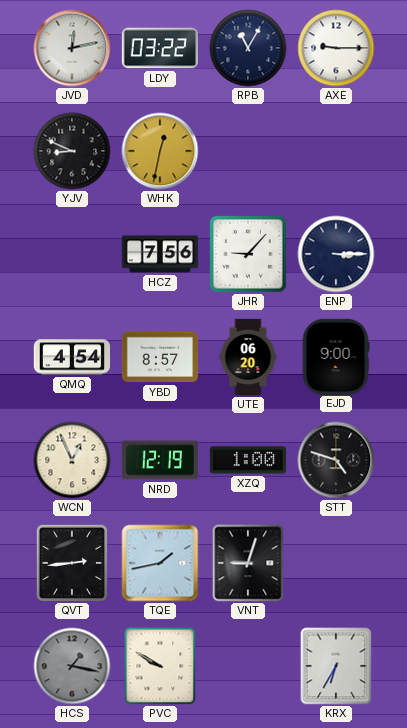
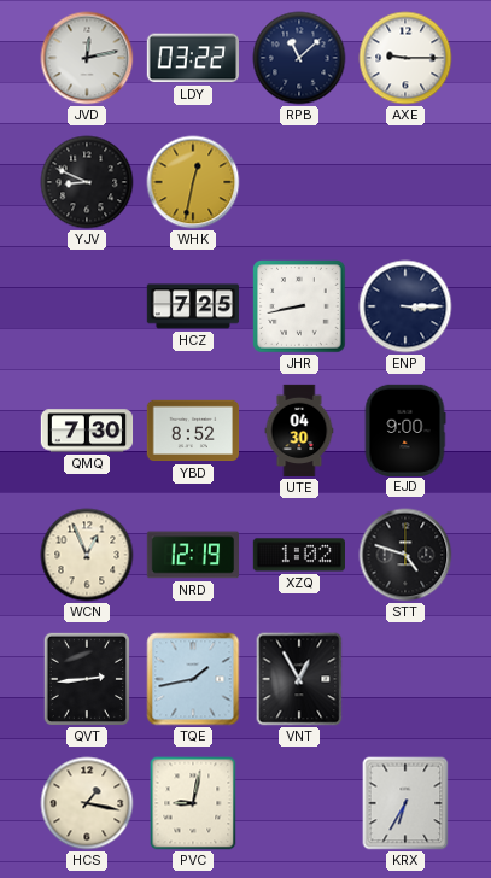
RPB: 11:05 -> 11:08
HCZ: 7:56 -> 7:25
JHR: 9:07 -> 8:43
QMQ: 4:54 -> 7:30
YBD: 8:57 -> 8:52
UTE: 06:20 -> 04:30
XZQ: 1:00 -> 1:02
VNT: 9:03 -> 12:55
HCS dial: grey -> cream
PVC: 9:50 -> 9:02
